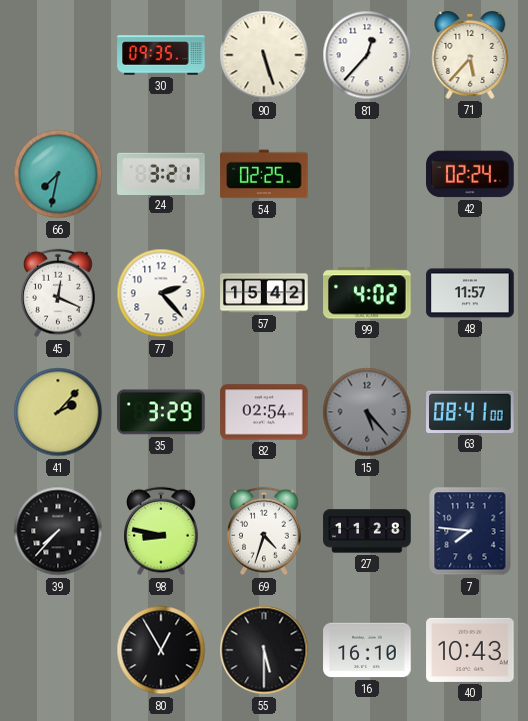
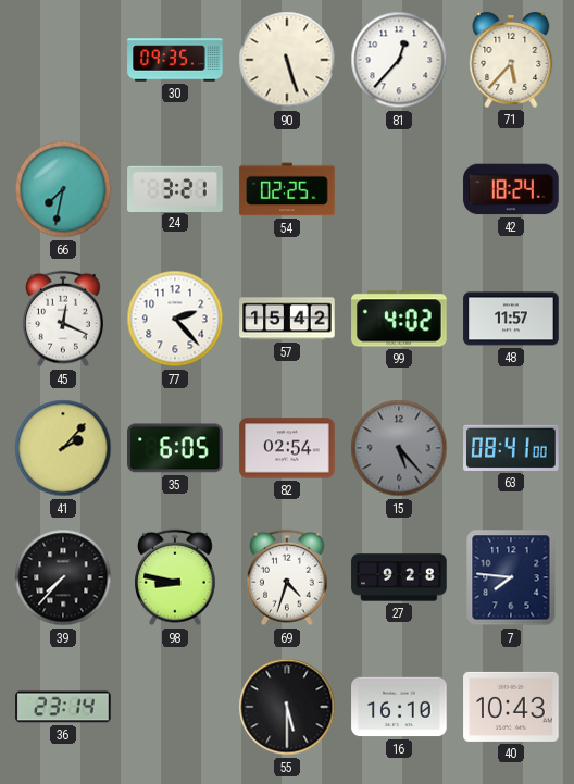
42: 02:24 -> 18:24
35: 3:29 -> 6:05
27: 11:28 -> 9:28
36: none -> 23:14
80: 12:55 -> none
